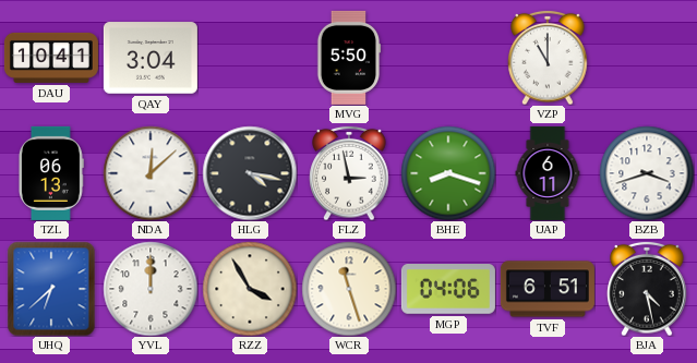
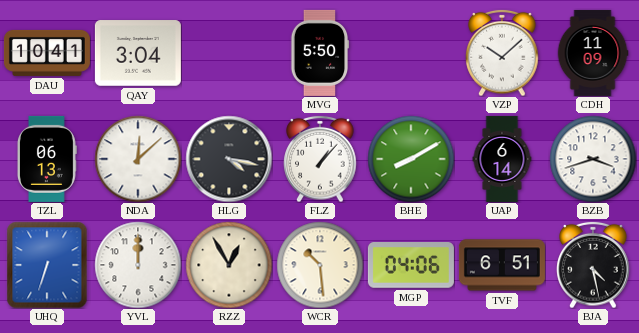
VZP: 11:00 -> 10:08
CDH: none -> 11:09
FLZ: 2:58 -> 1:07
BHE: 8:18 -> 8:10
UAP: 6:11 -> 6:14
UHQ: 6:38 -> 6:33
RZZ: 3:55 -> 12:55
WCR: 11:27 -> 10:29
